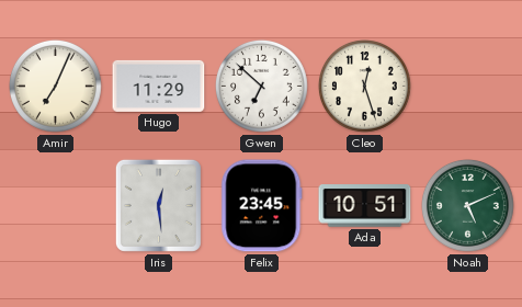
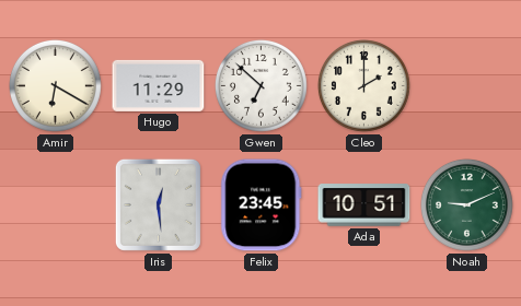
Amir: 7:04 -> 6:20
Cleo: 12:27 -> 2:00
Noah: 5:11 -> 9:11
